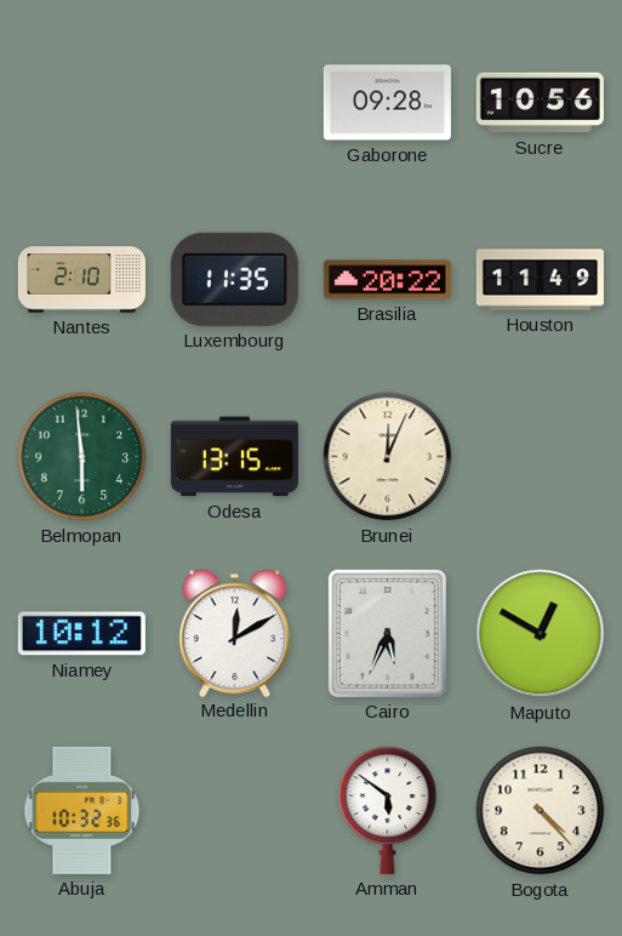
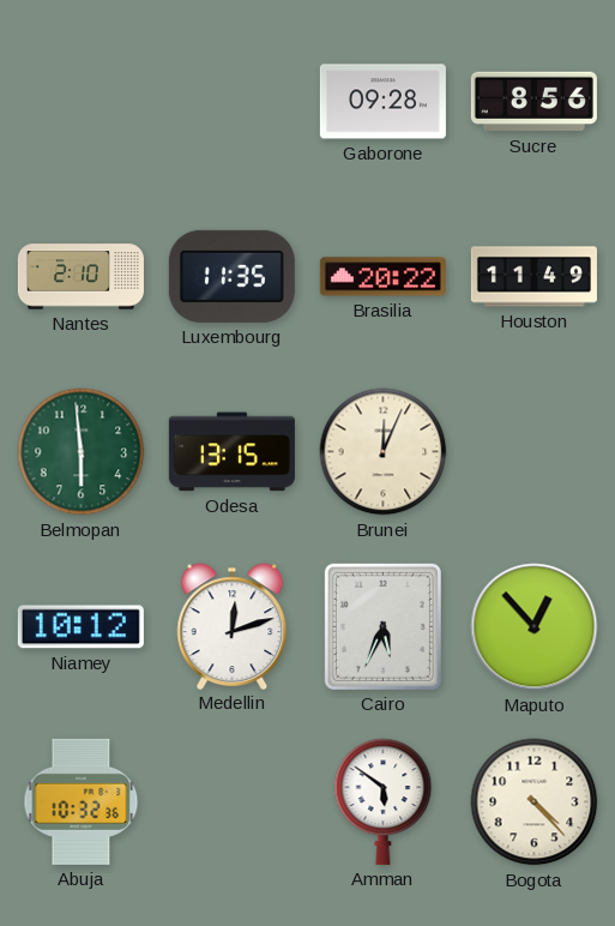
Sucre: 10:56 -> 8:56
Medellin: 12:10 -> 12:12
Maputo: 12:50 -> 12:53
